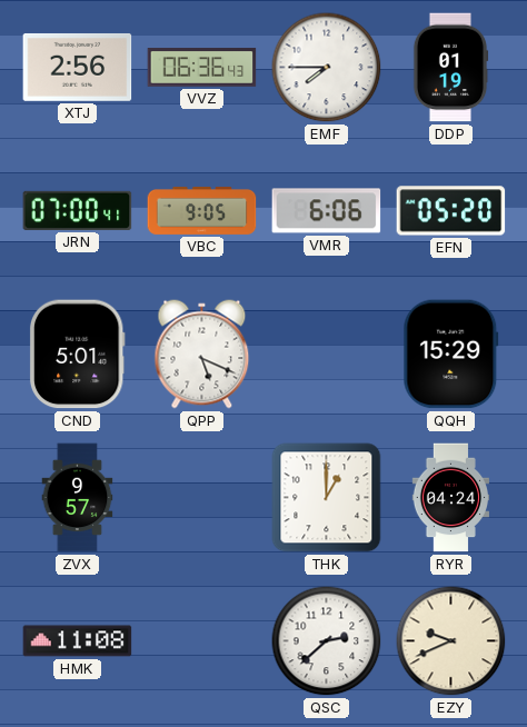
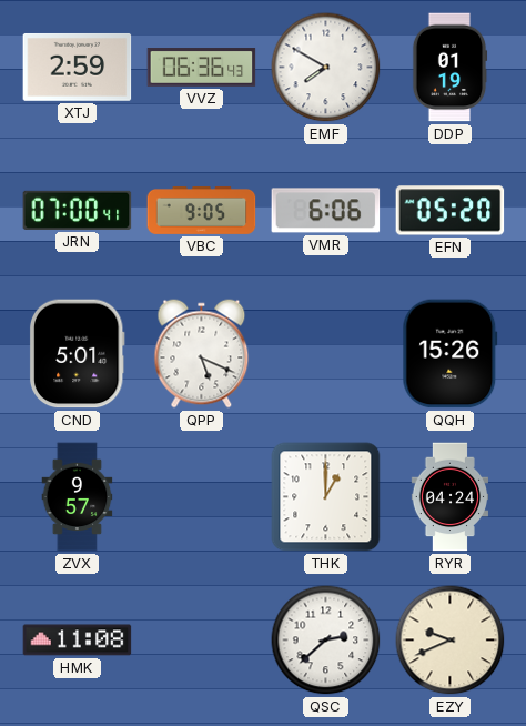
XTJ: 2:56 -> 2:59
EMF: 7:45 -> 7:50
QQH: 15:29 -> 15:26
